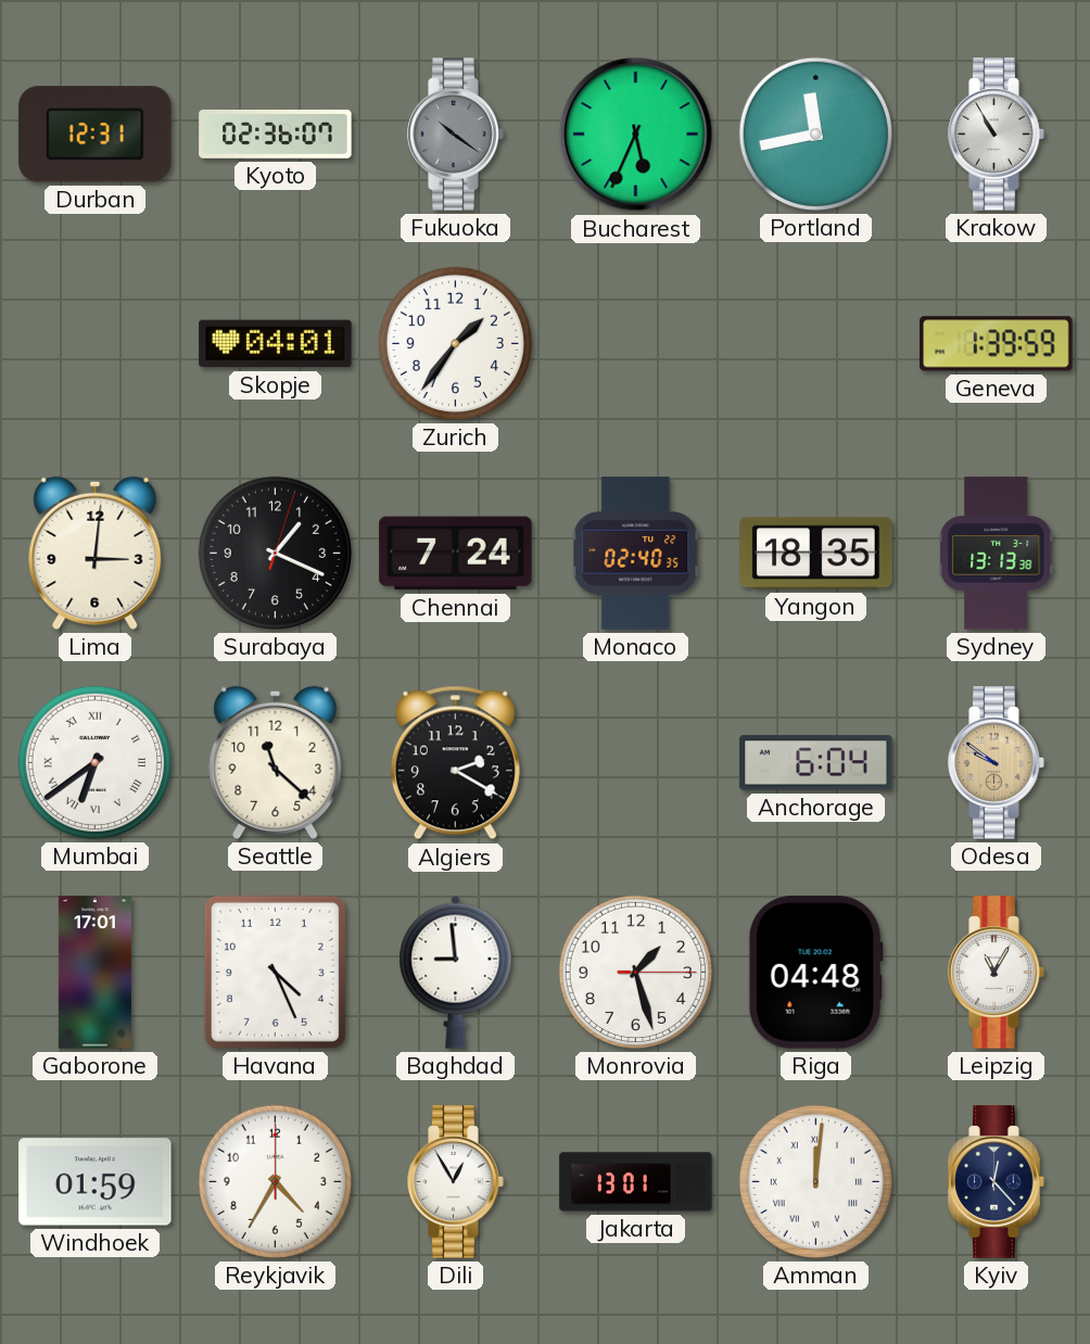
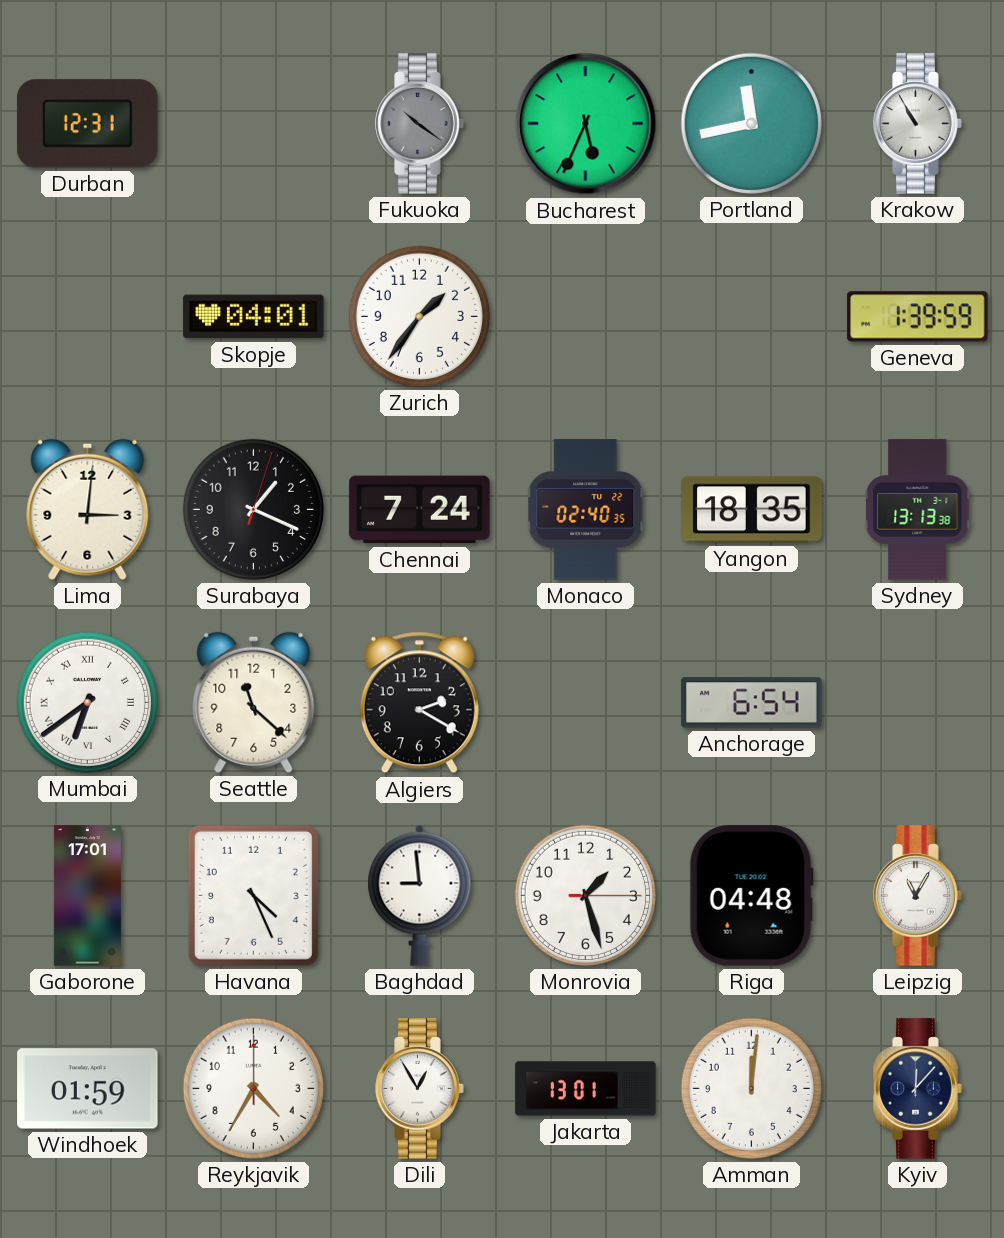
Kyoto: 02:36 -> none
Anchorage: 6:04 -> 6:54
Odesa: 9:51 -> none
Amman numerals: Roman -> Arabic
Kyiv: 12:23 -> 12:07
